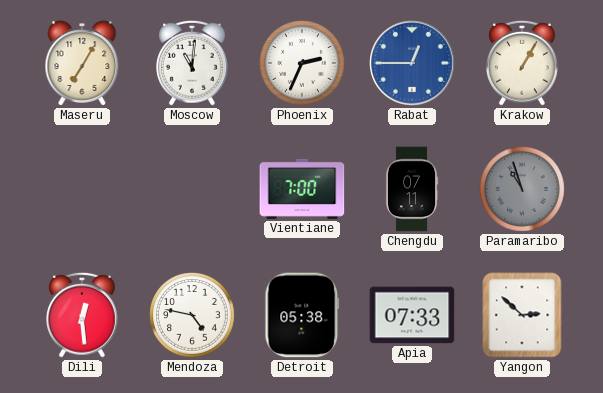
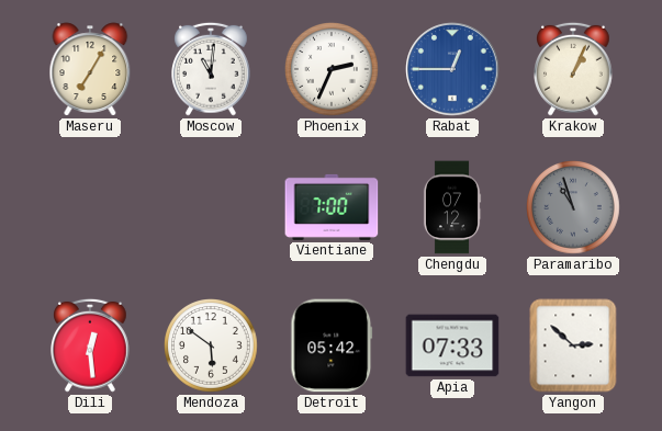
Krakow: 1:05 -> 1:04
Chengdu: 07:11 -> 07:12
Mendoza: 4:47 -> 5:51
Detroit: 05:38 -> 05:42
